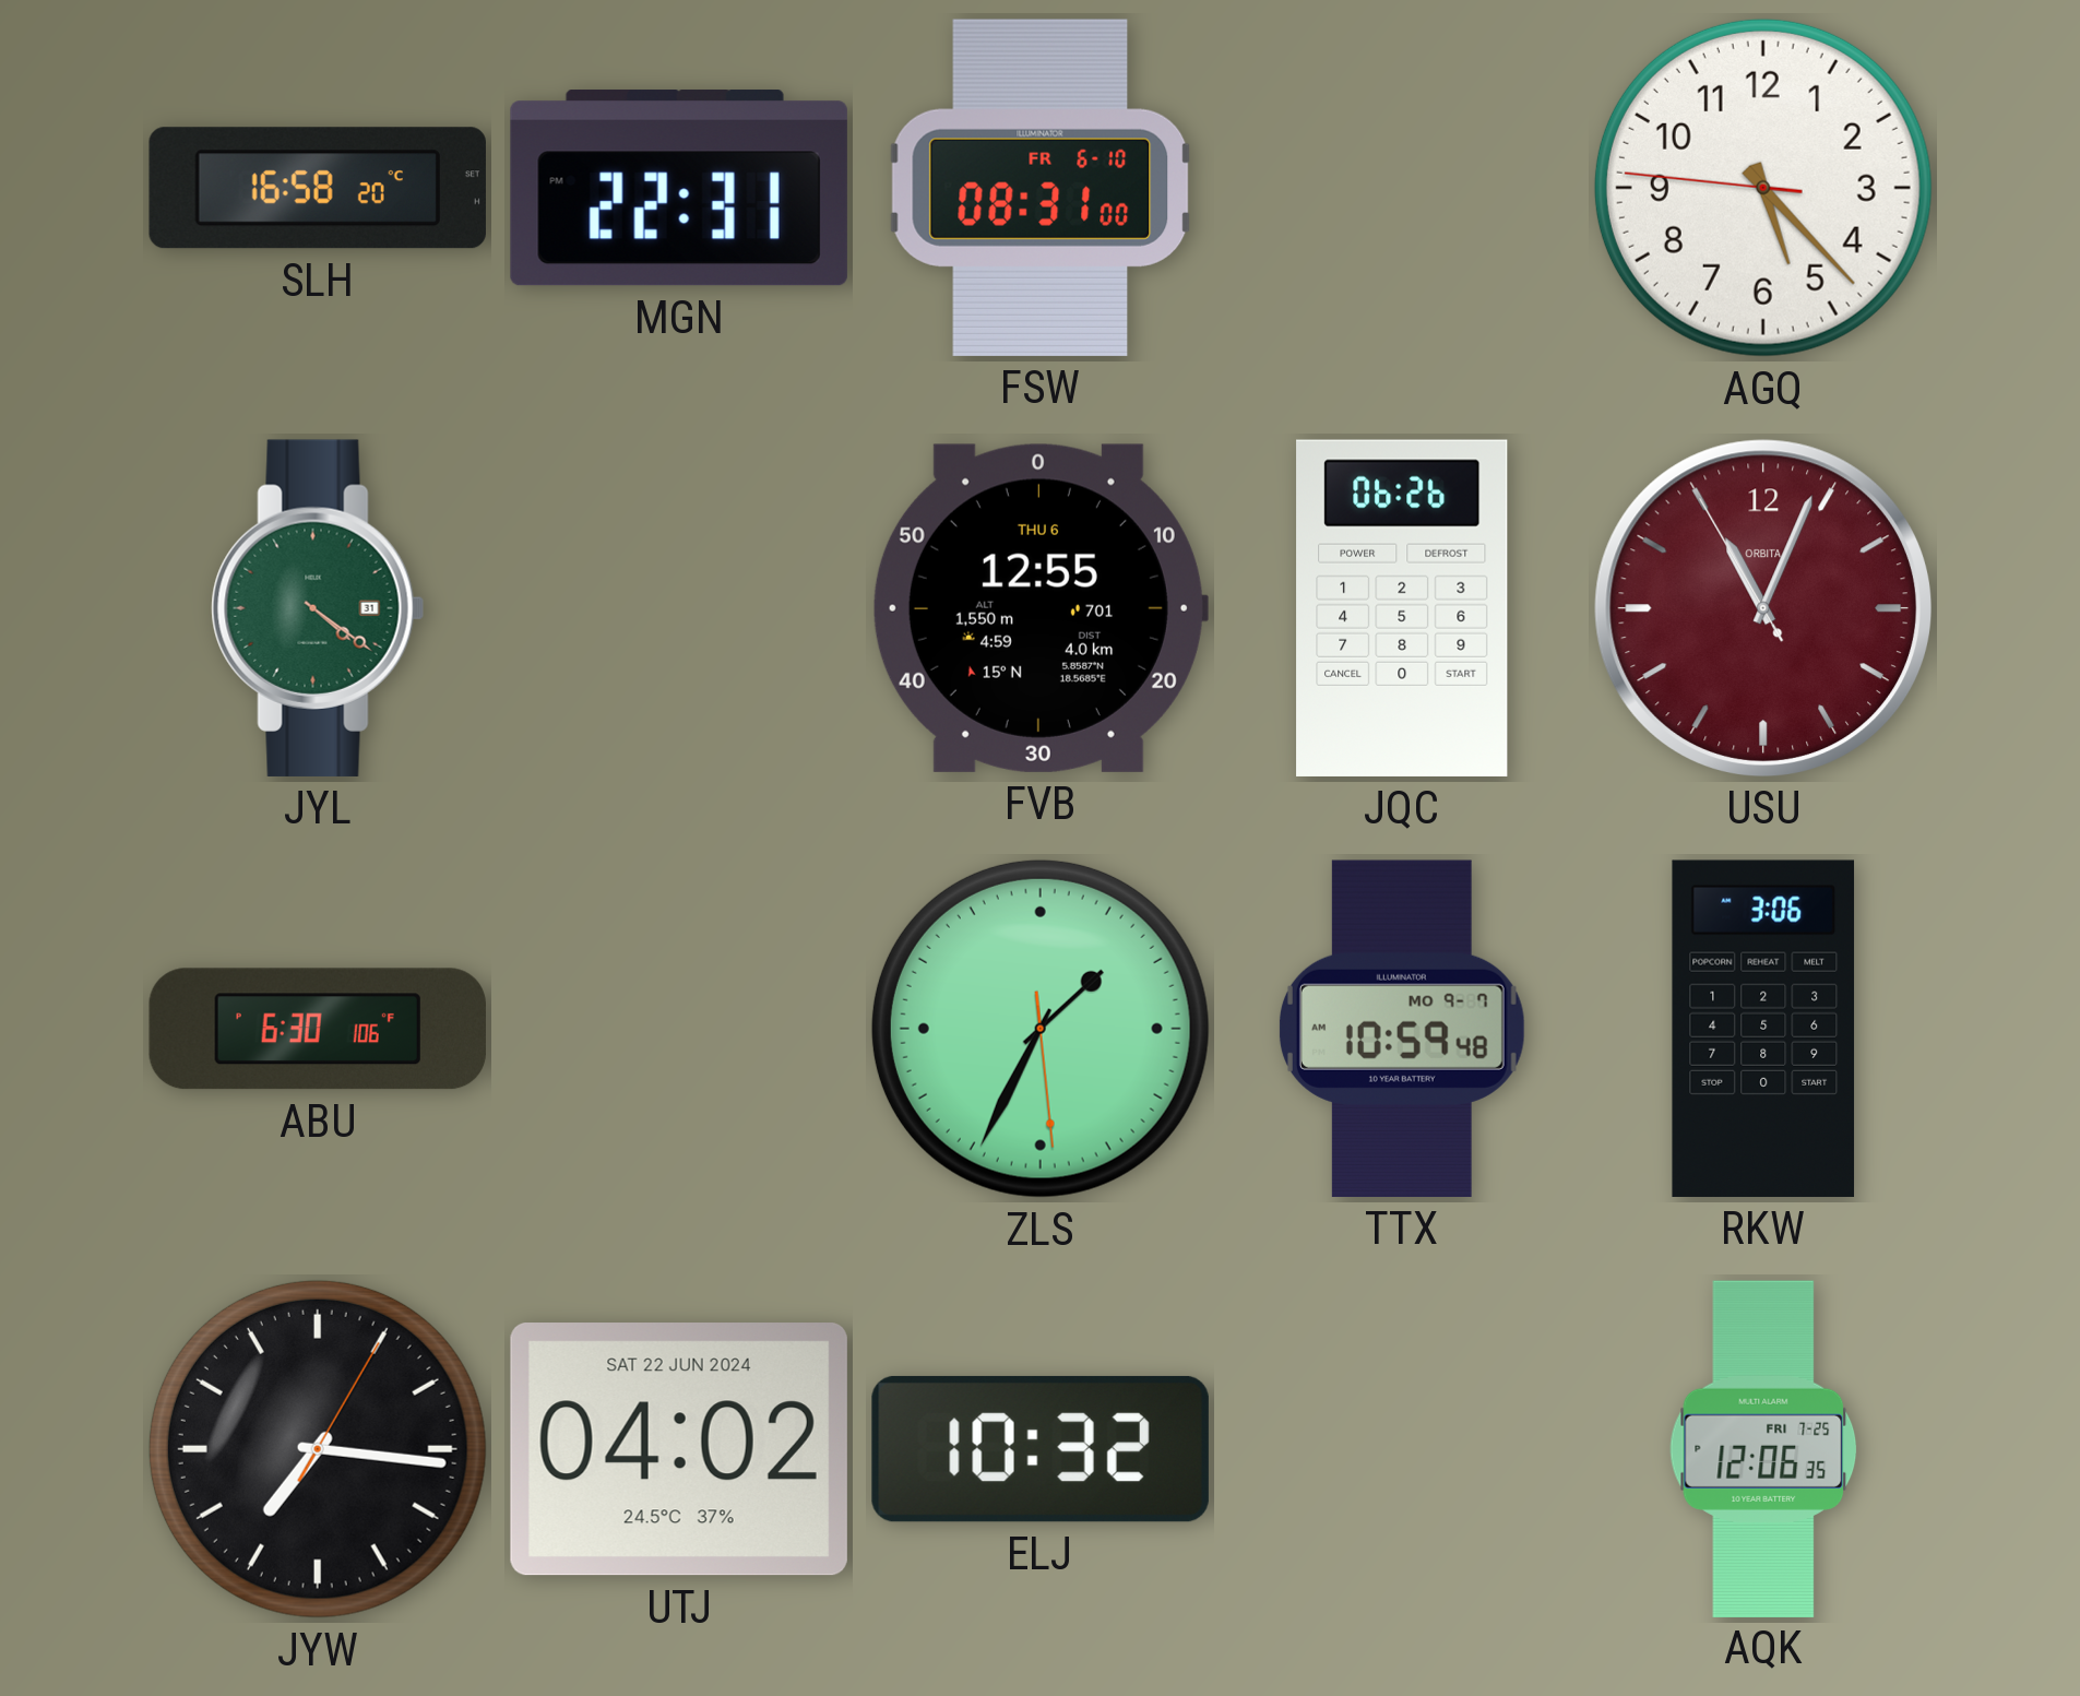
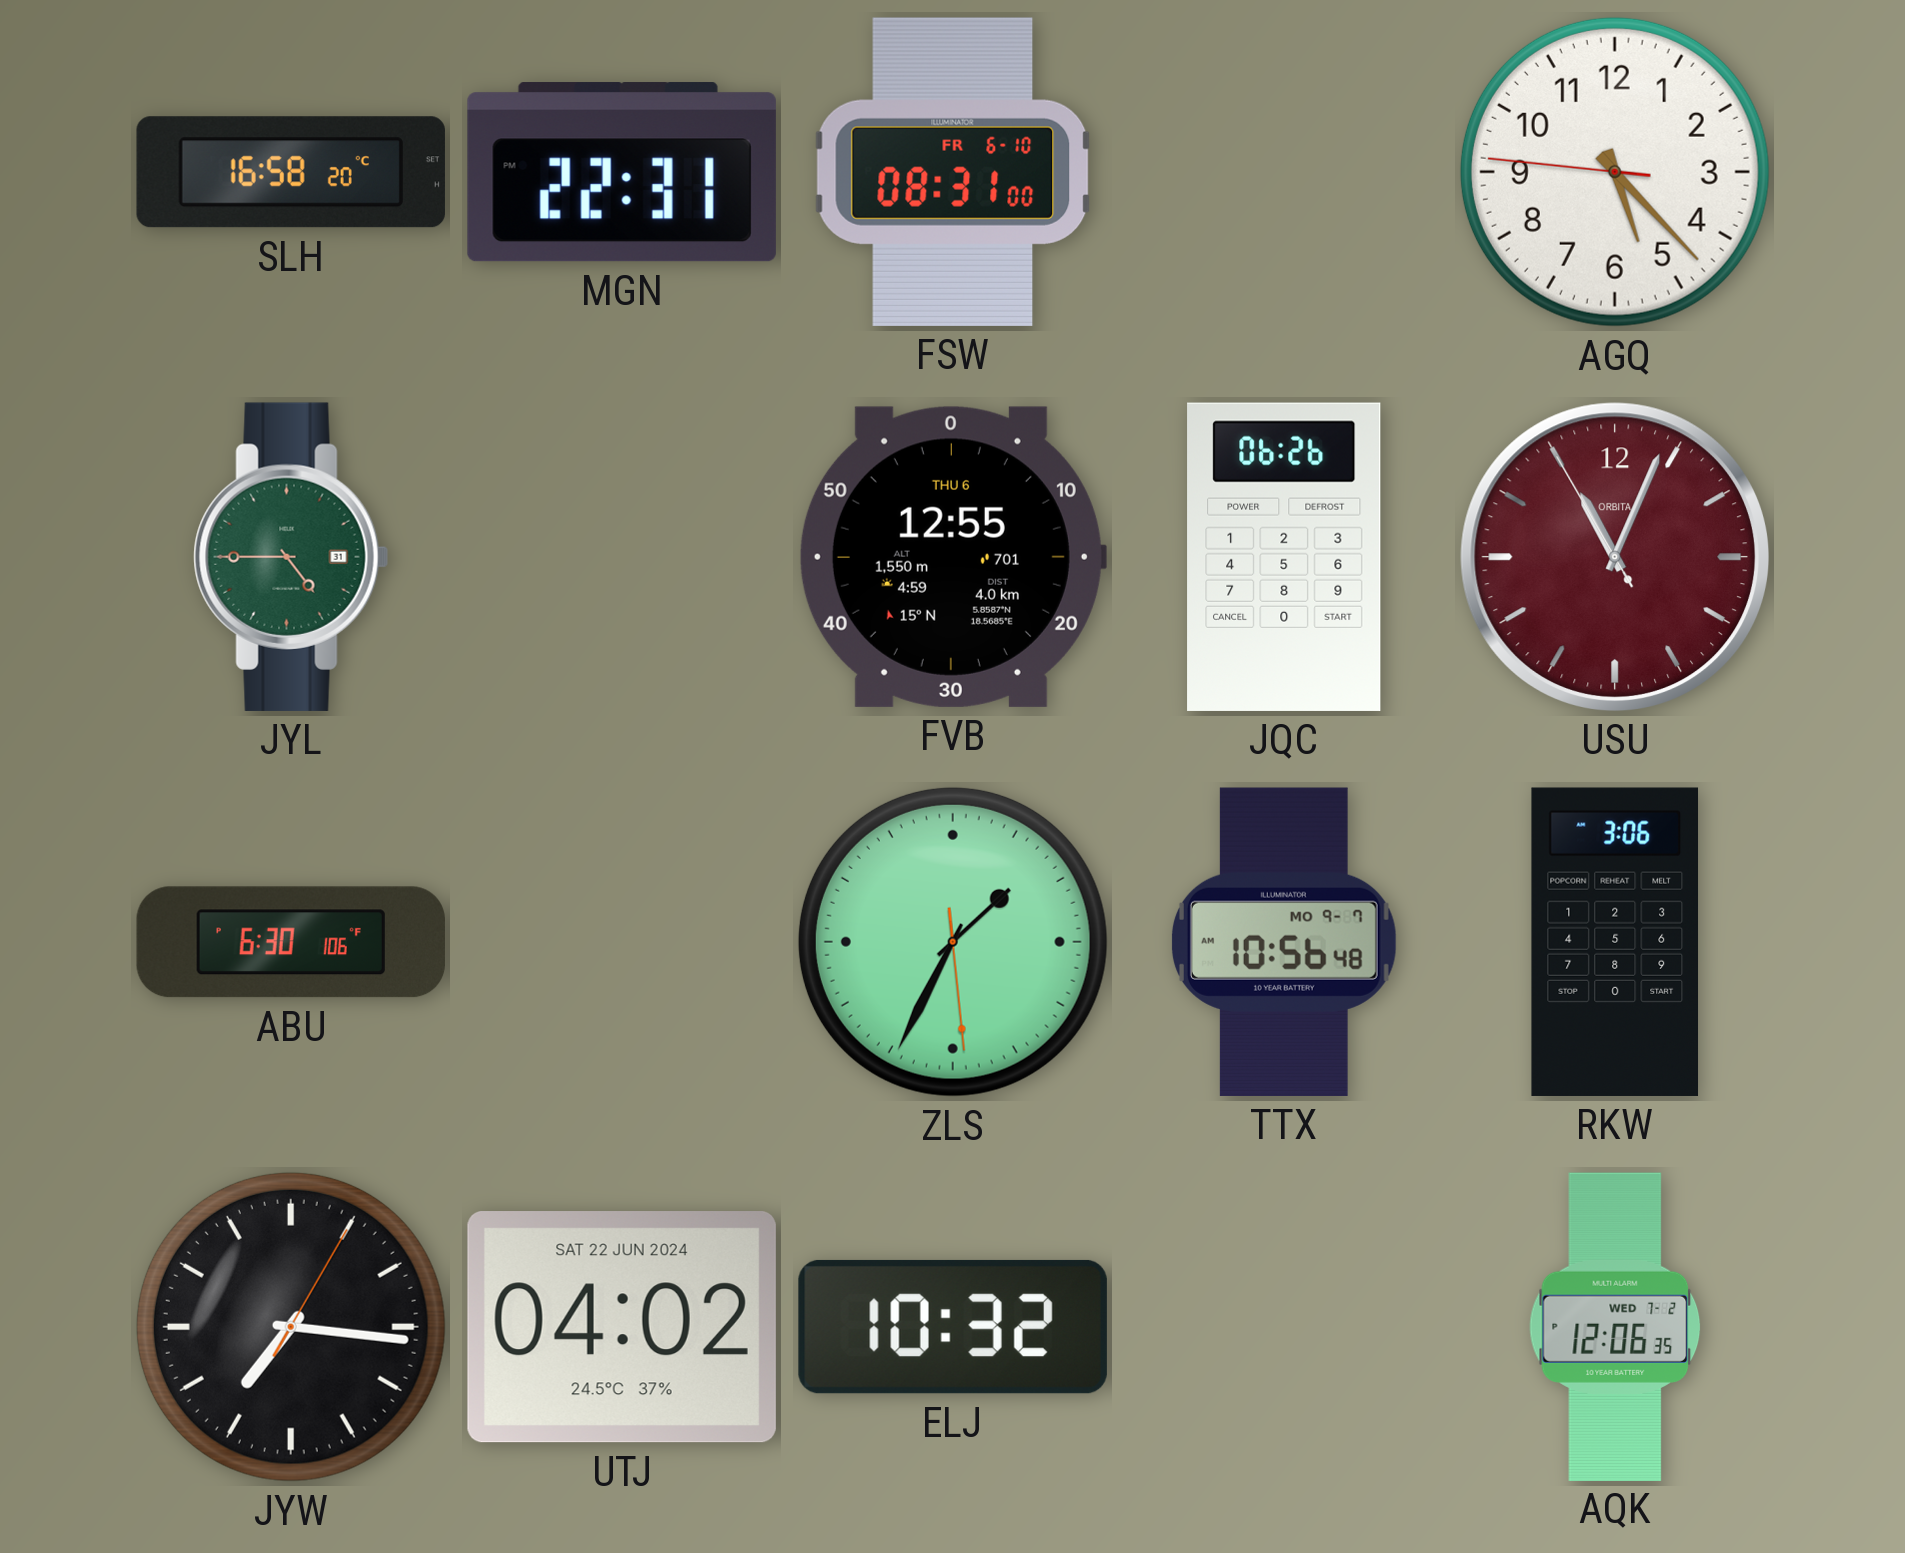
JYL: 4:21 -> 4:45
TTX: 10:59 -> 10:56
AQK date: FRI 7-25 -> WED 7-2
